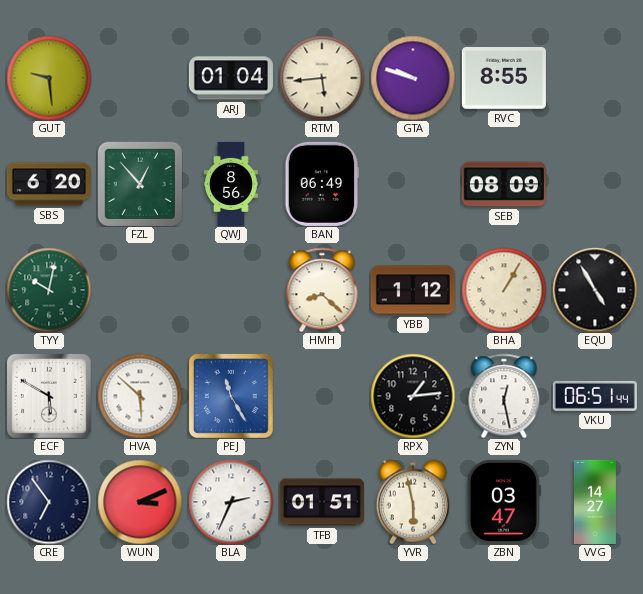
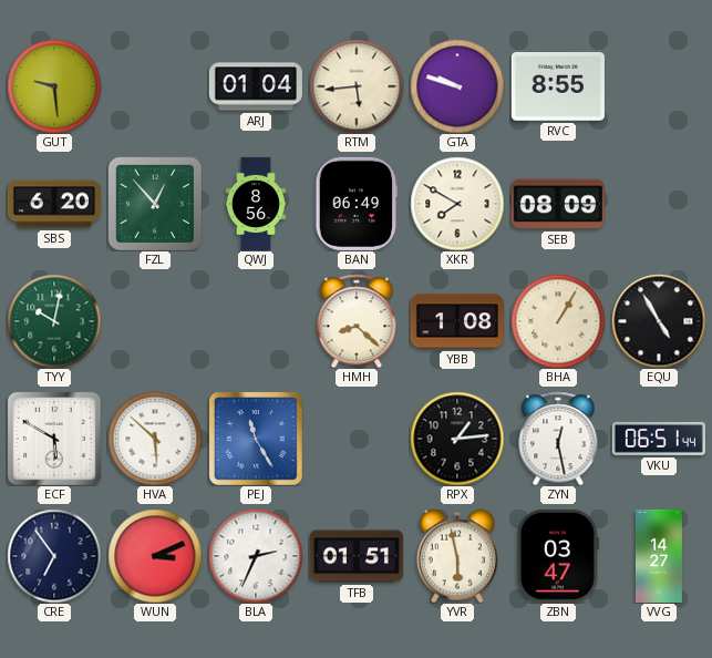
XKR: none -> 7:50
YBB: 1:12 -> 1:08
